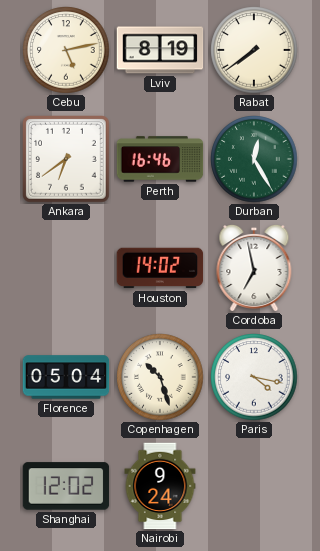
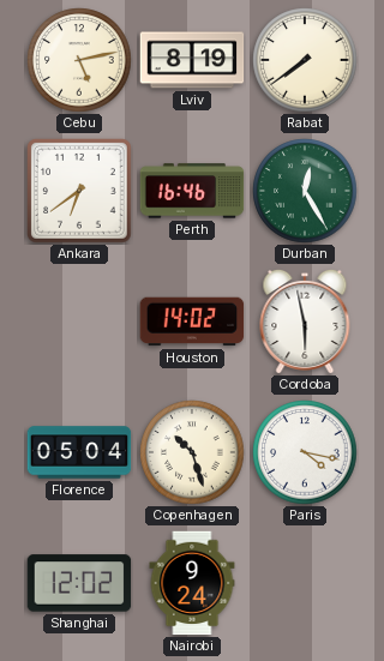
Cordoba: 6:58 -> 5:58
